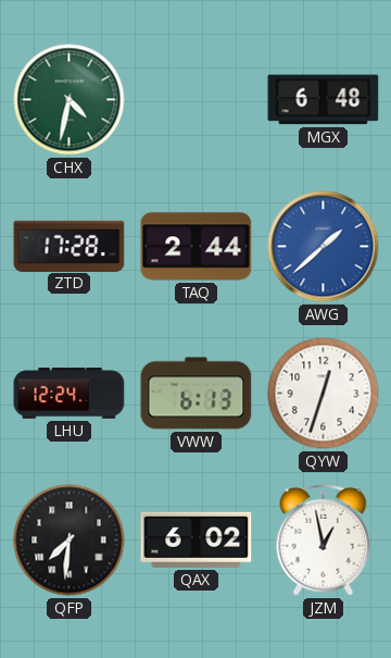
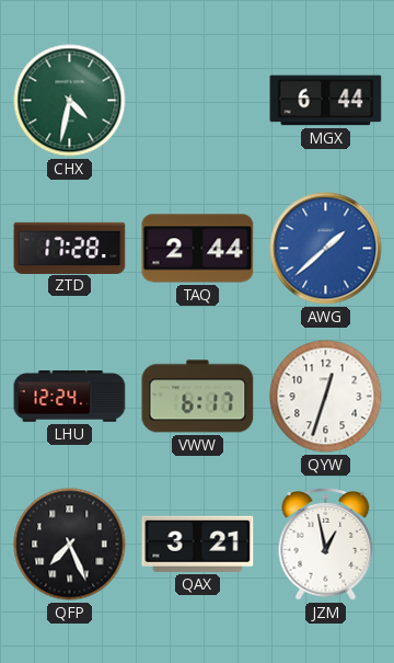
MGX: 6:48 -> 6:44
VWW: 6:13 -> 6:17
QFP: 7:31 -> 7:26
QAX: 6:02 -> 3:21
